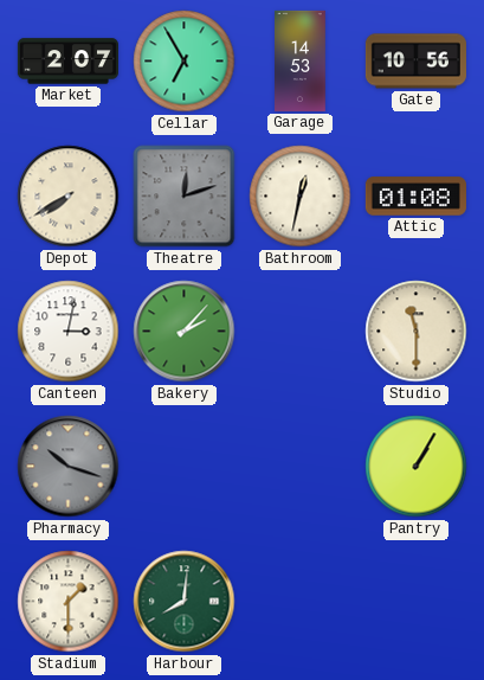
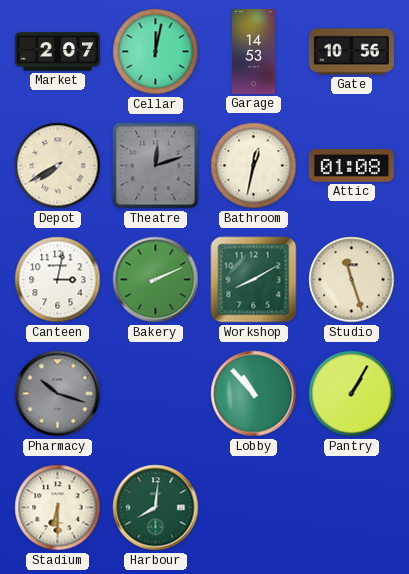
Cellar: 6:55 -> 12:02
Bakery: 2:07 -> 2:11
Workshop: none -> 8:10
Studio: 11:30 -> 11:27
Lobby: none -> 10:53
Stadium: 1:30 -> 6:30
